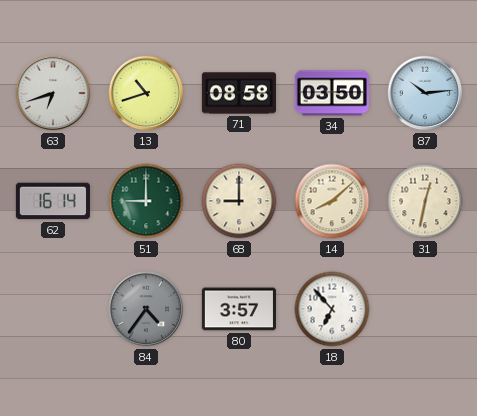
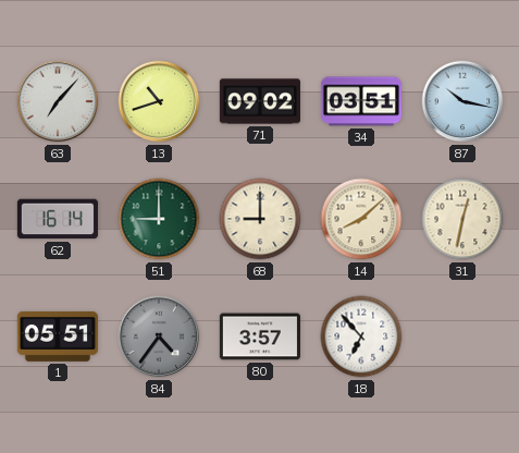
63: 6:42 -> 7:07
71: 08:58 -> 09:02
34: 03:50 -> 03:51
87: 10:14 -> 10:17
1: none -> 05:51
